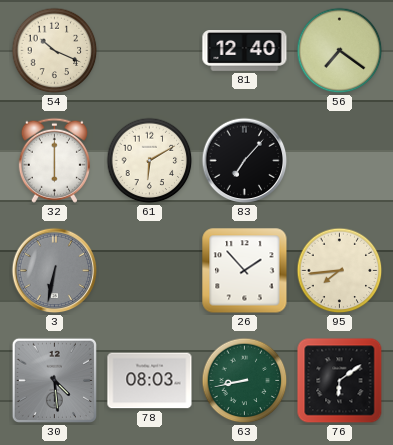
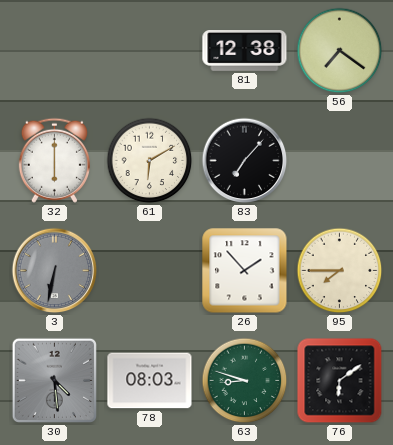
54: 10:19 -> none
81: 12:40 -> 12:38
95: 7:44 -> 7:45
63: 8:43 -> 8:48
